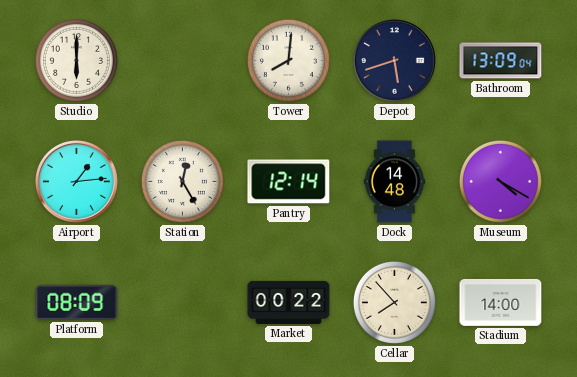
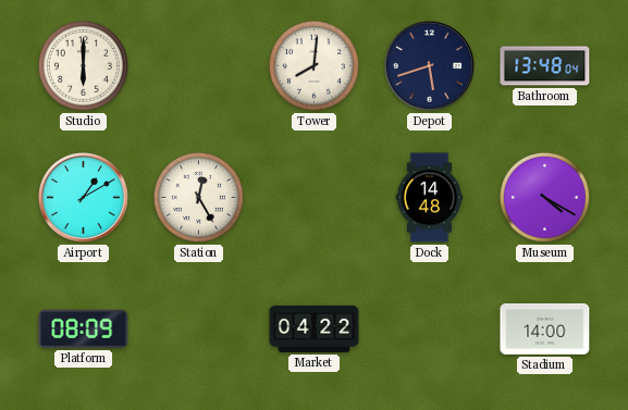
Bathroom: 13:09 -> 13:48
Airport: 1:14 -> 1:10
Pantry: 12:14 -> none
Market: 00:22 -> 04:22
Cellar: 7:53 -> none
